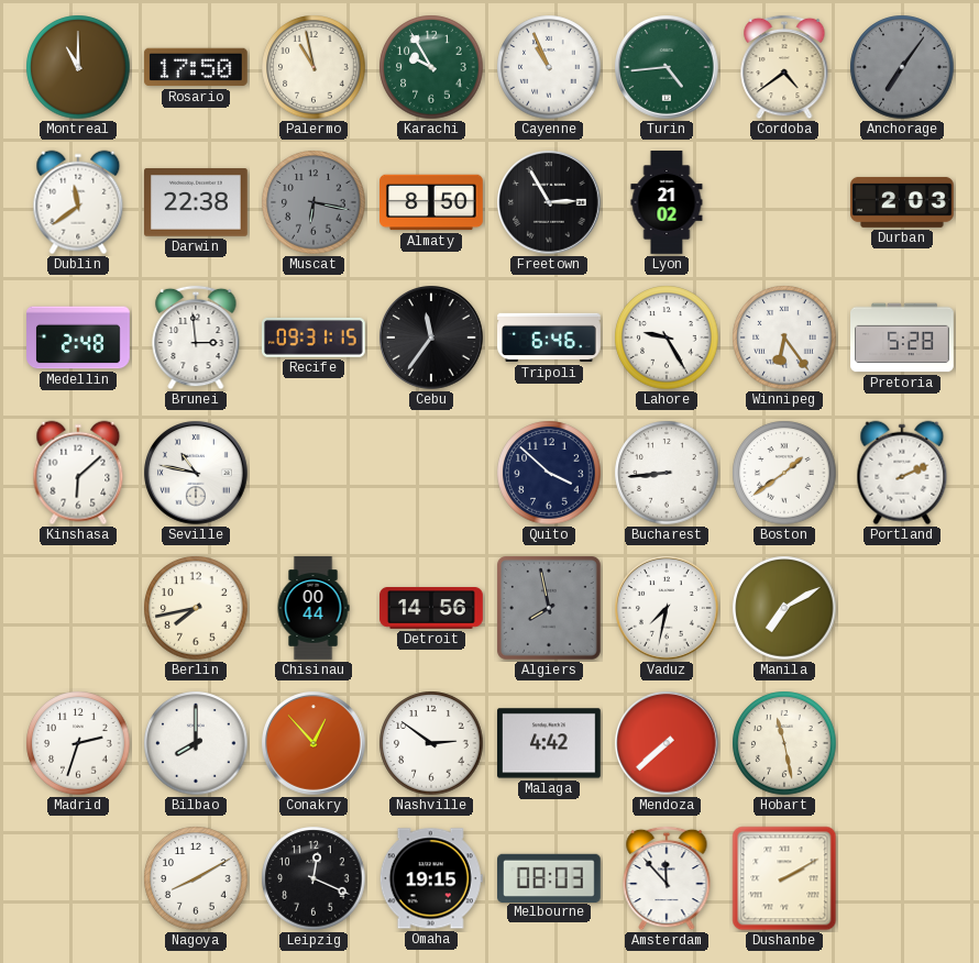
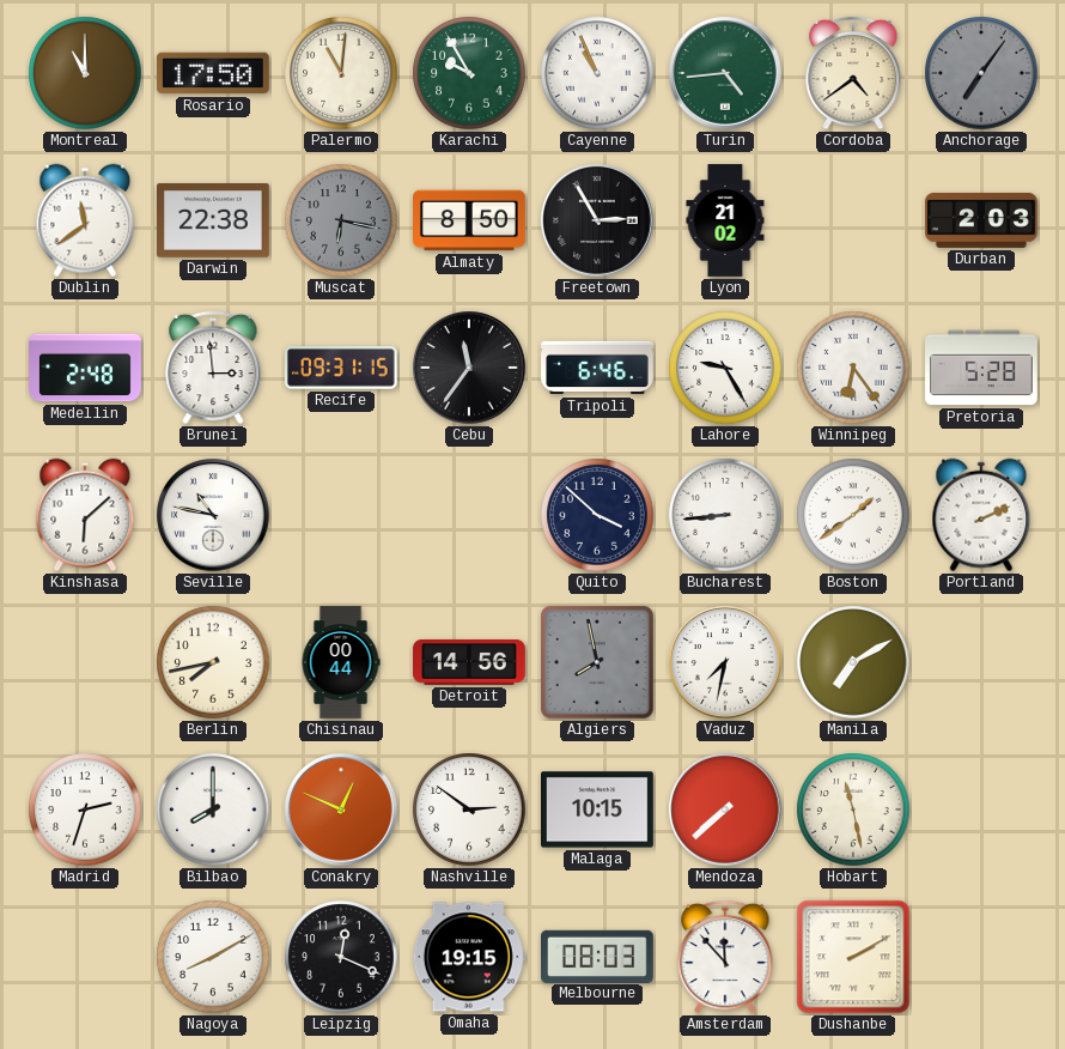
Palermo: 10:58 -> 11:01
Conakry: 12:53 -> 12:49
Malaga: 4:42 -> 10:15
